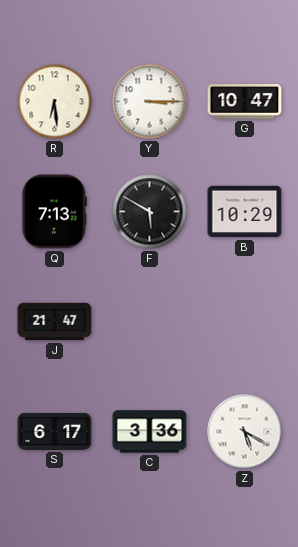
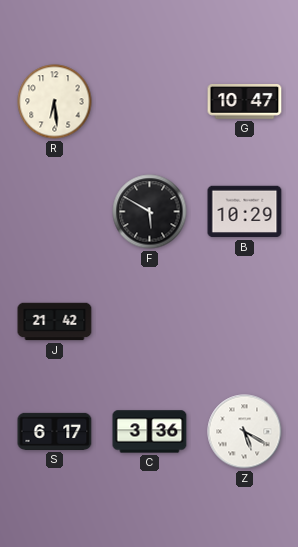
Y: 3:15 -> none
Q: 7:13 -> none
J: 21:47 -> 21:42
